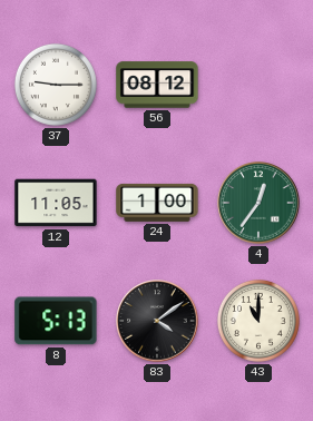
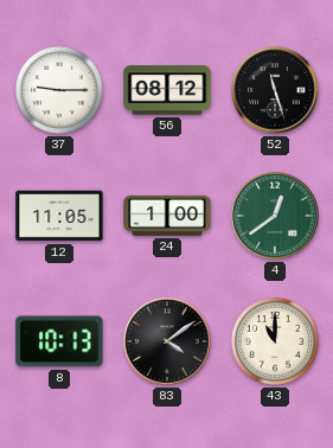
52: none -> 11:27
4: 12:36 -> 12:39
8: 5:13 -> 10:13
